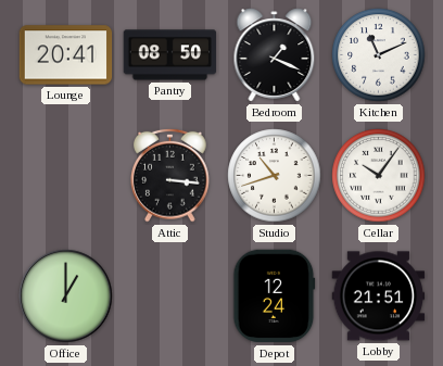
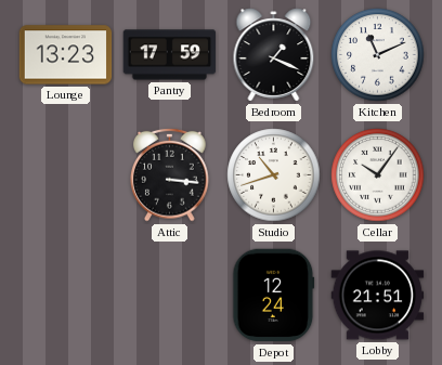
Lounge: 20:41 -> 13:23
Pantry: 08:50 -> 17:59
Office: 1:00 -> none
